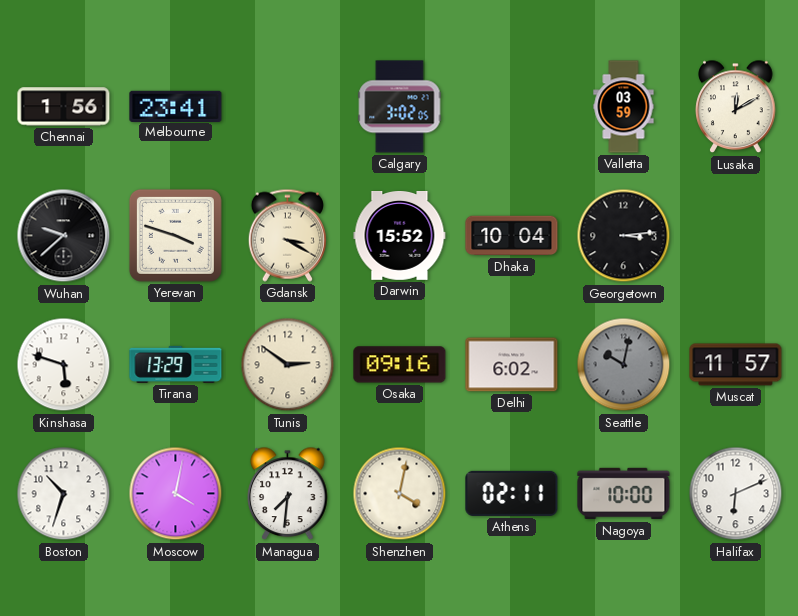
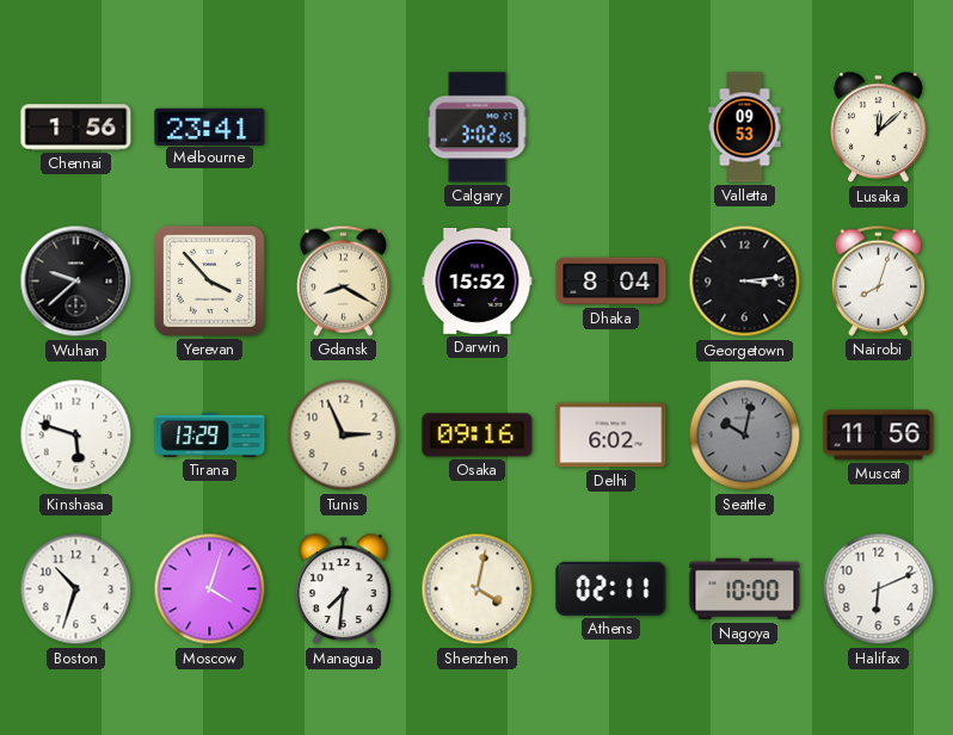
Valletta: 03:59 -> 09:53
Lusaka: 12:10 -> 12:08
Yerevan: 3:48 -> 3:53
Gdansk: 3:20 -> 8:20
Dhaka: 10:04 -> 8:04
Nairobi: none -> 8:03
Tunis: 2:51 -> 2:56
Muscat: 11:57 -> 11:56
Moscow: 4:02 -> 4:03
